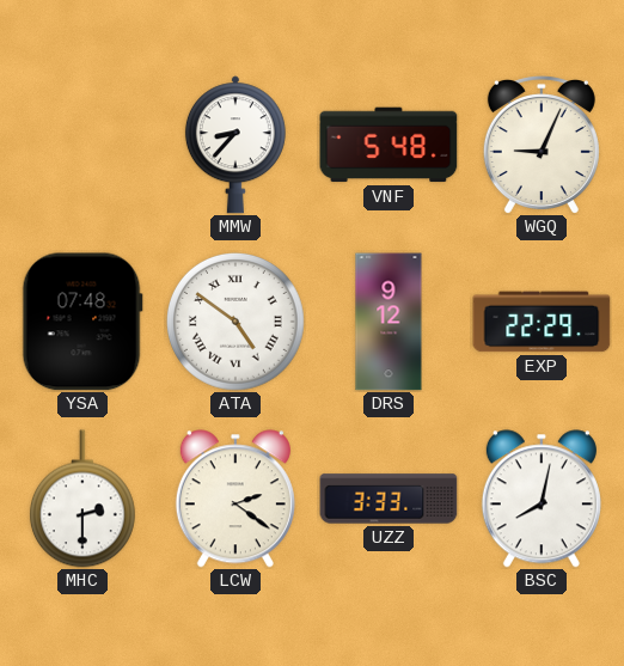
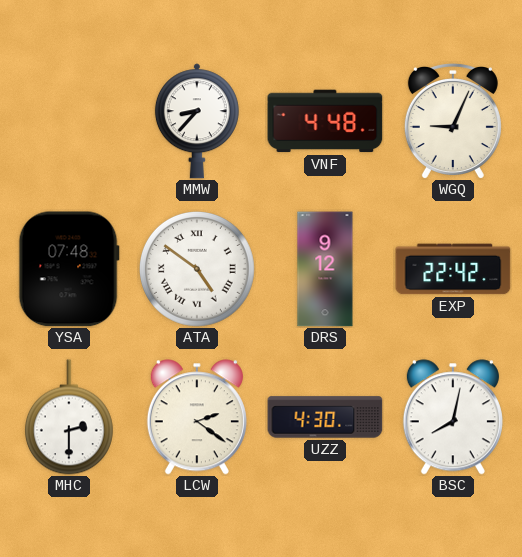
VNF: 5:48 -> 4:48
EXP: 22:29 -> 22:42
UZZ: 3:33 -> 4:30
